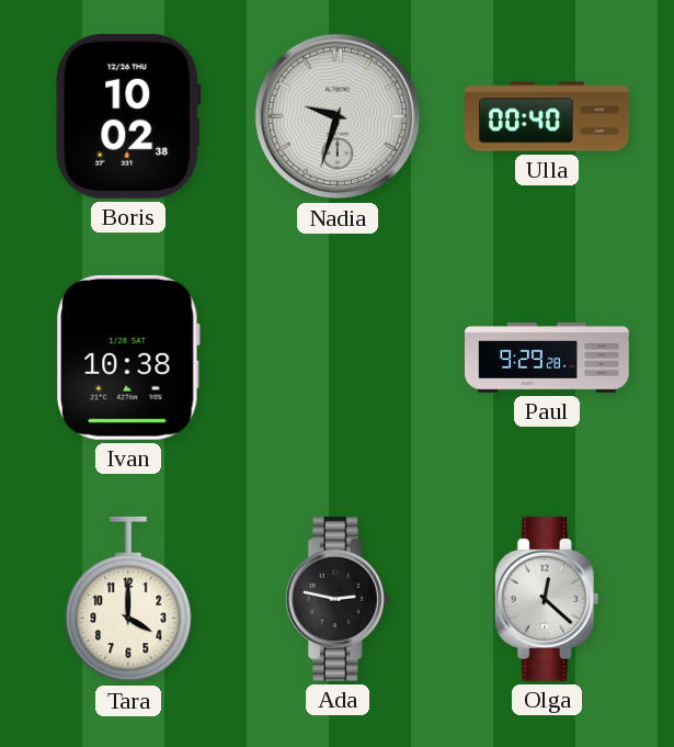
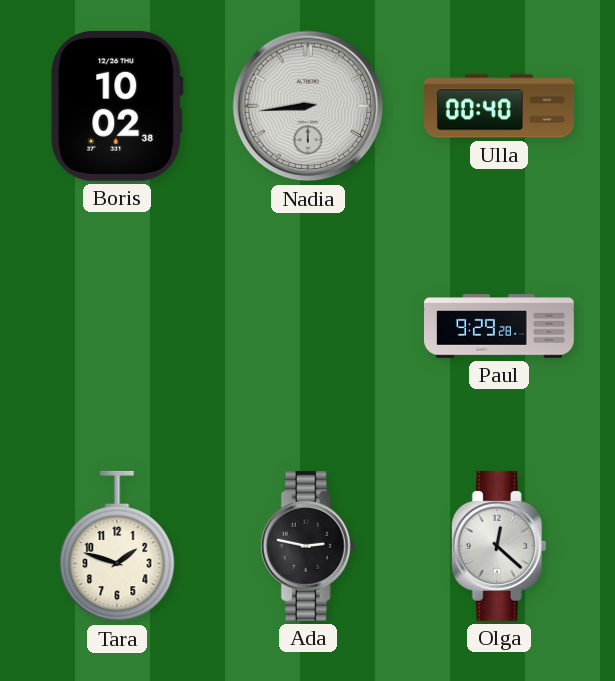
Nadia: 9:33 -> 8:44
Ivan: 10:38 -> none
Tara: 4:00 -> 1:48
